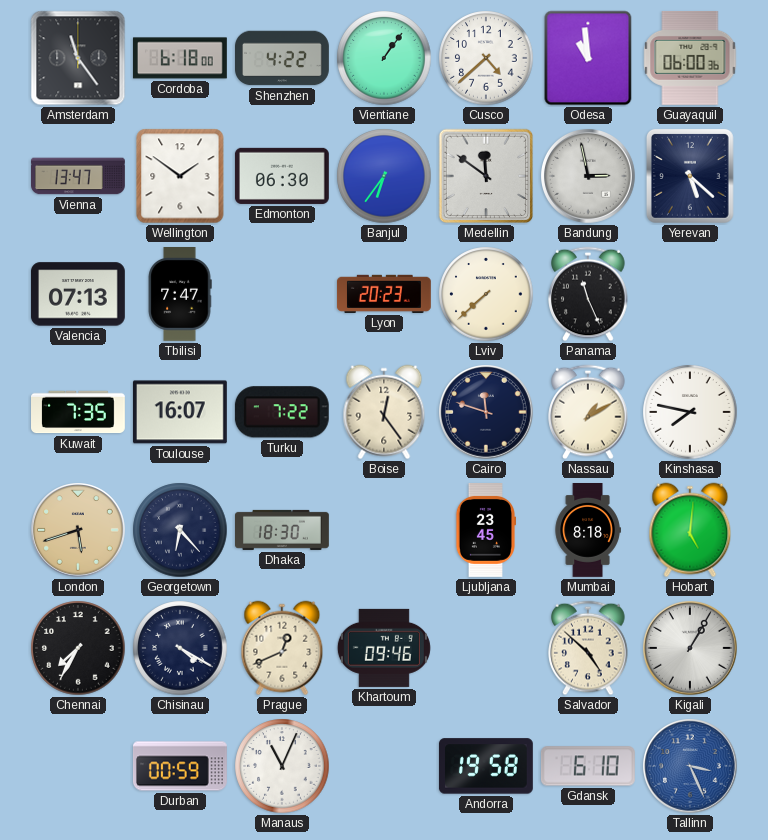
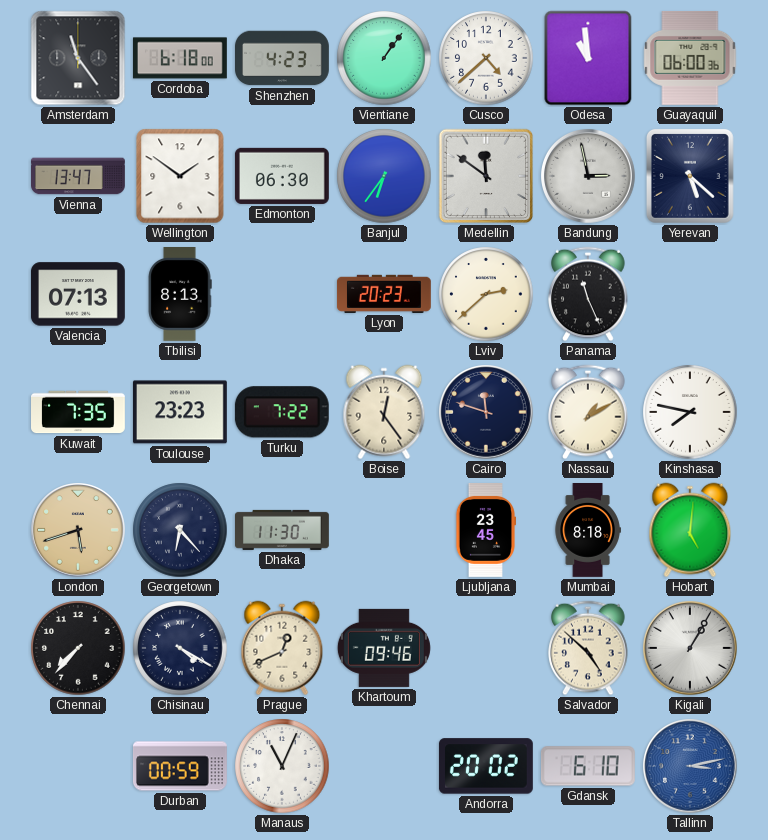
Shenzhen: 4:22 -> 4:23
Tbilisi: 7:47 -> 8:13
Lviv: 7:38 -> 2:38
Toulouse: 16:07 -> 23:23
Dhaka: 18:30 -> 11:30
Chennai: 7:35 -> 7:37
Andorra: 19:58 -> 20:02
Tallinn: 3:26 -> 3:13
